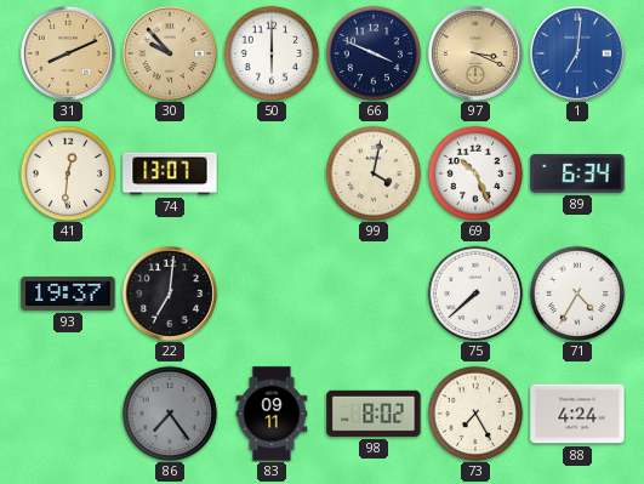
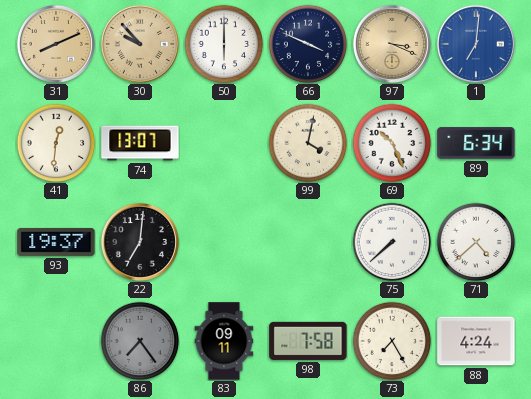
71: 4:35 -> 4:38
98: 8:02 -> 7:58
